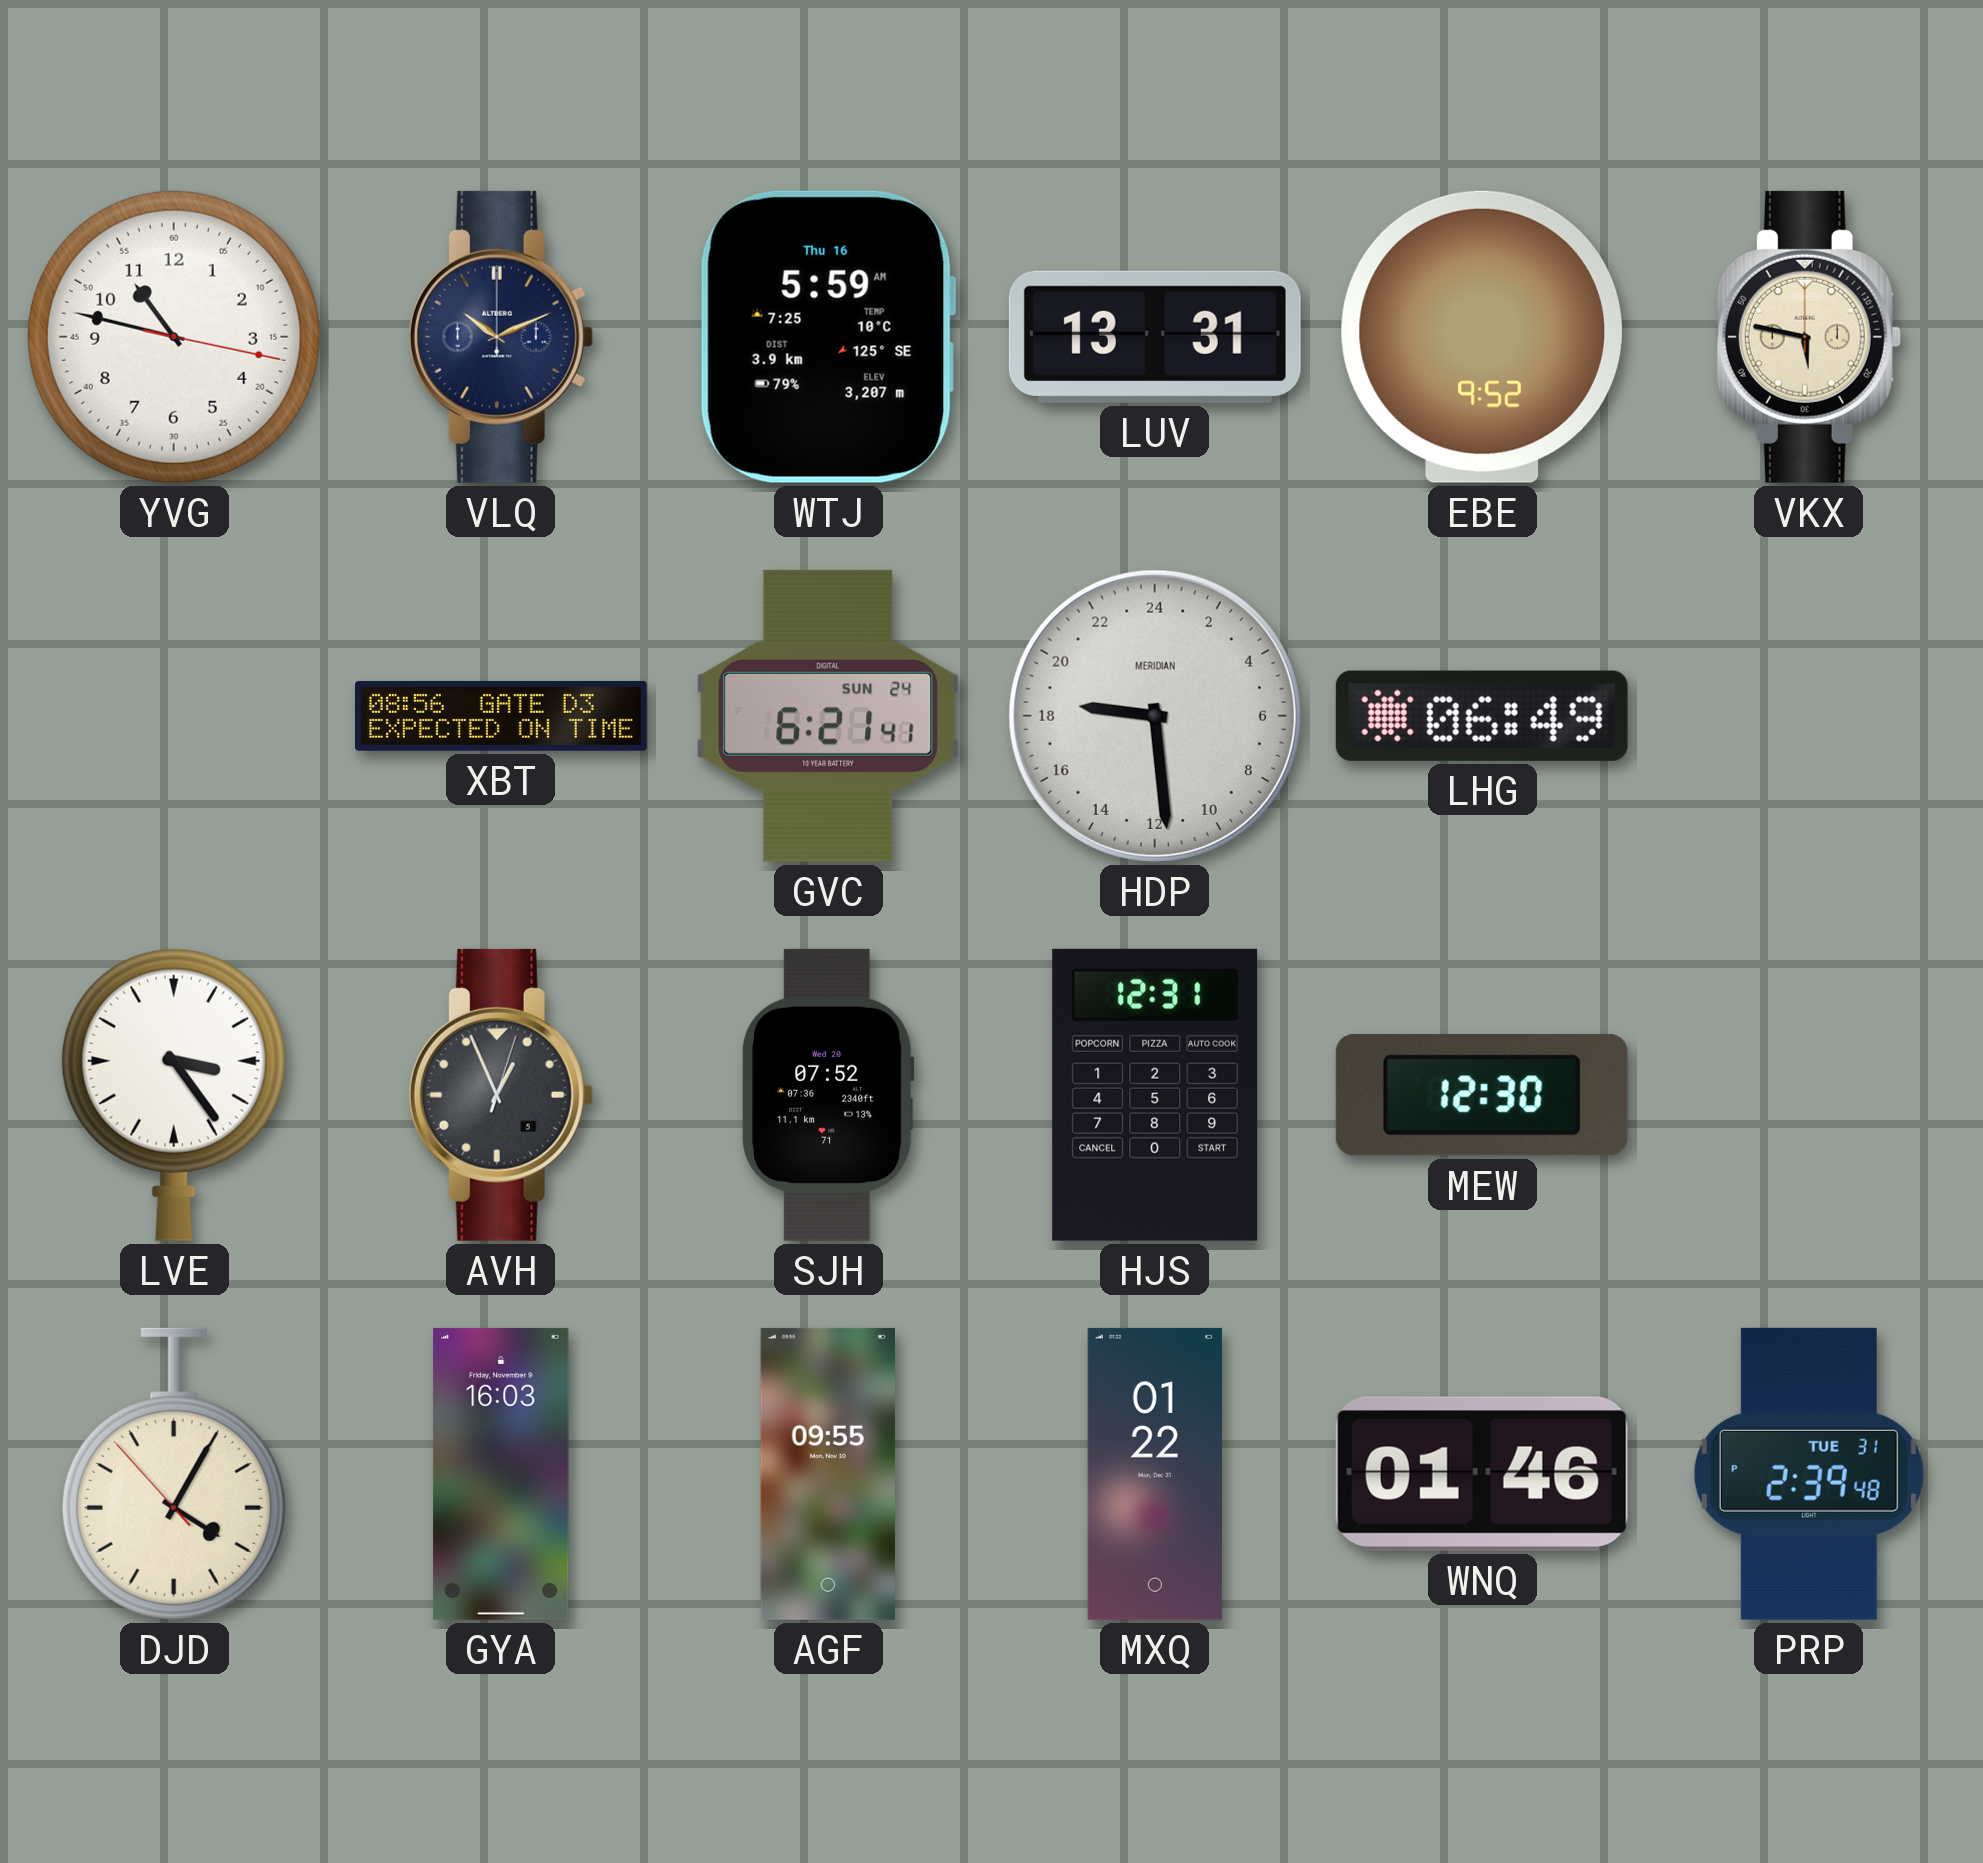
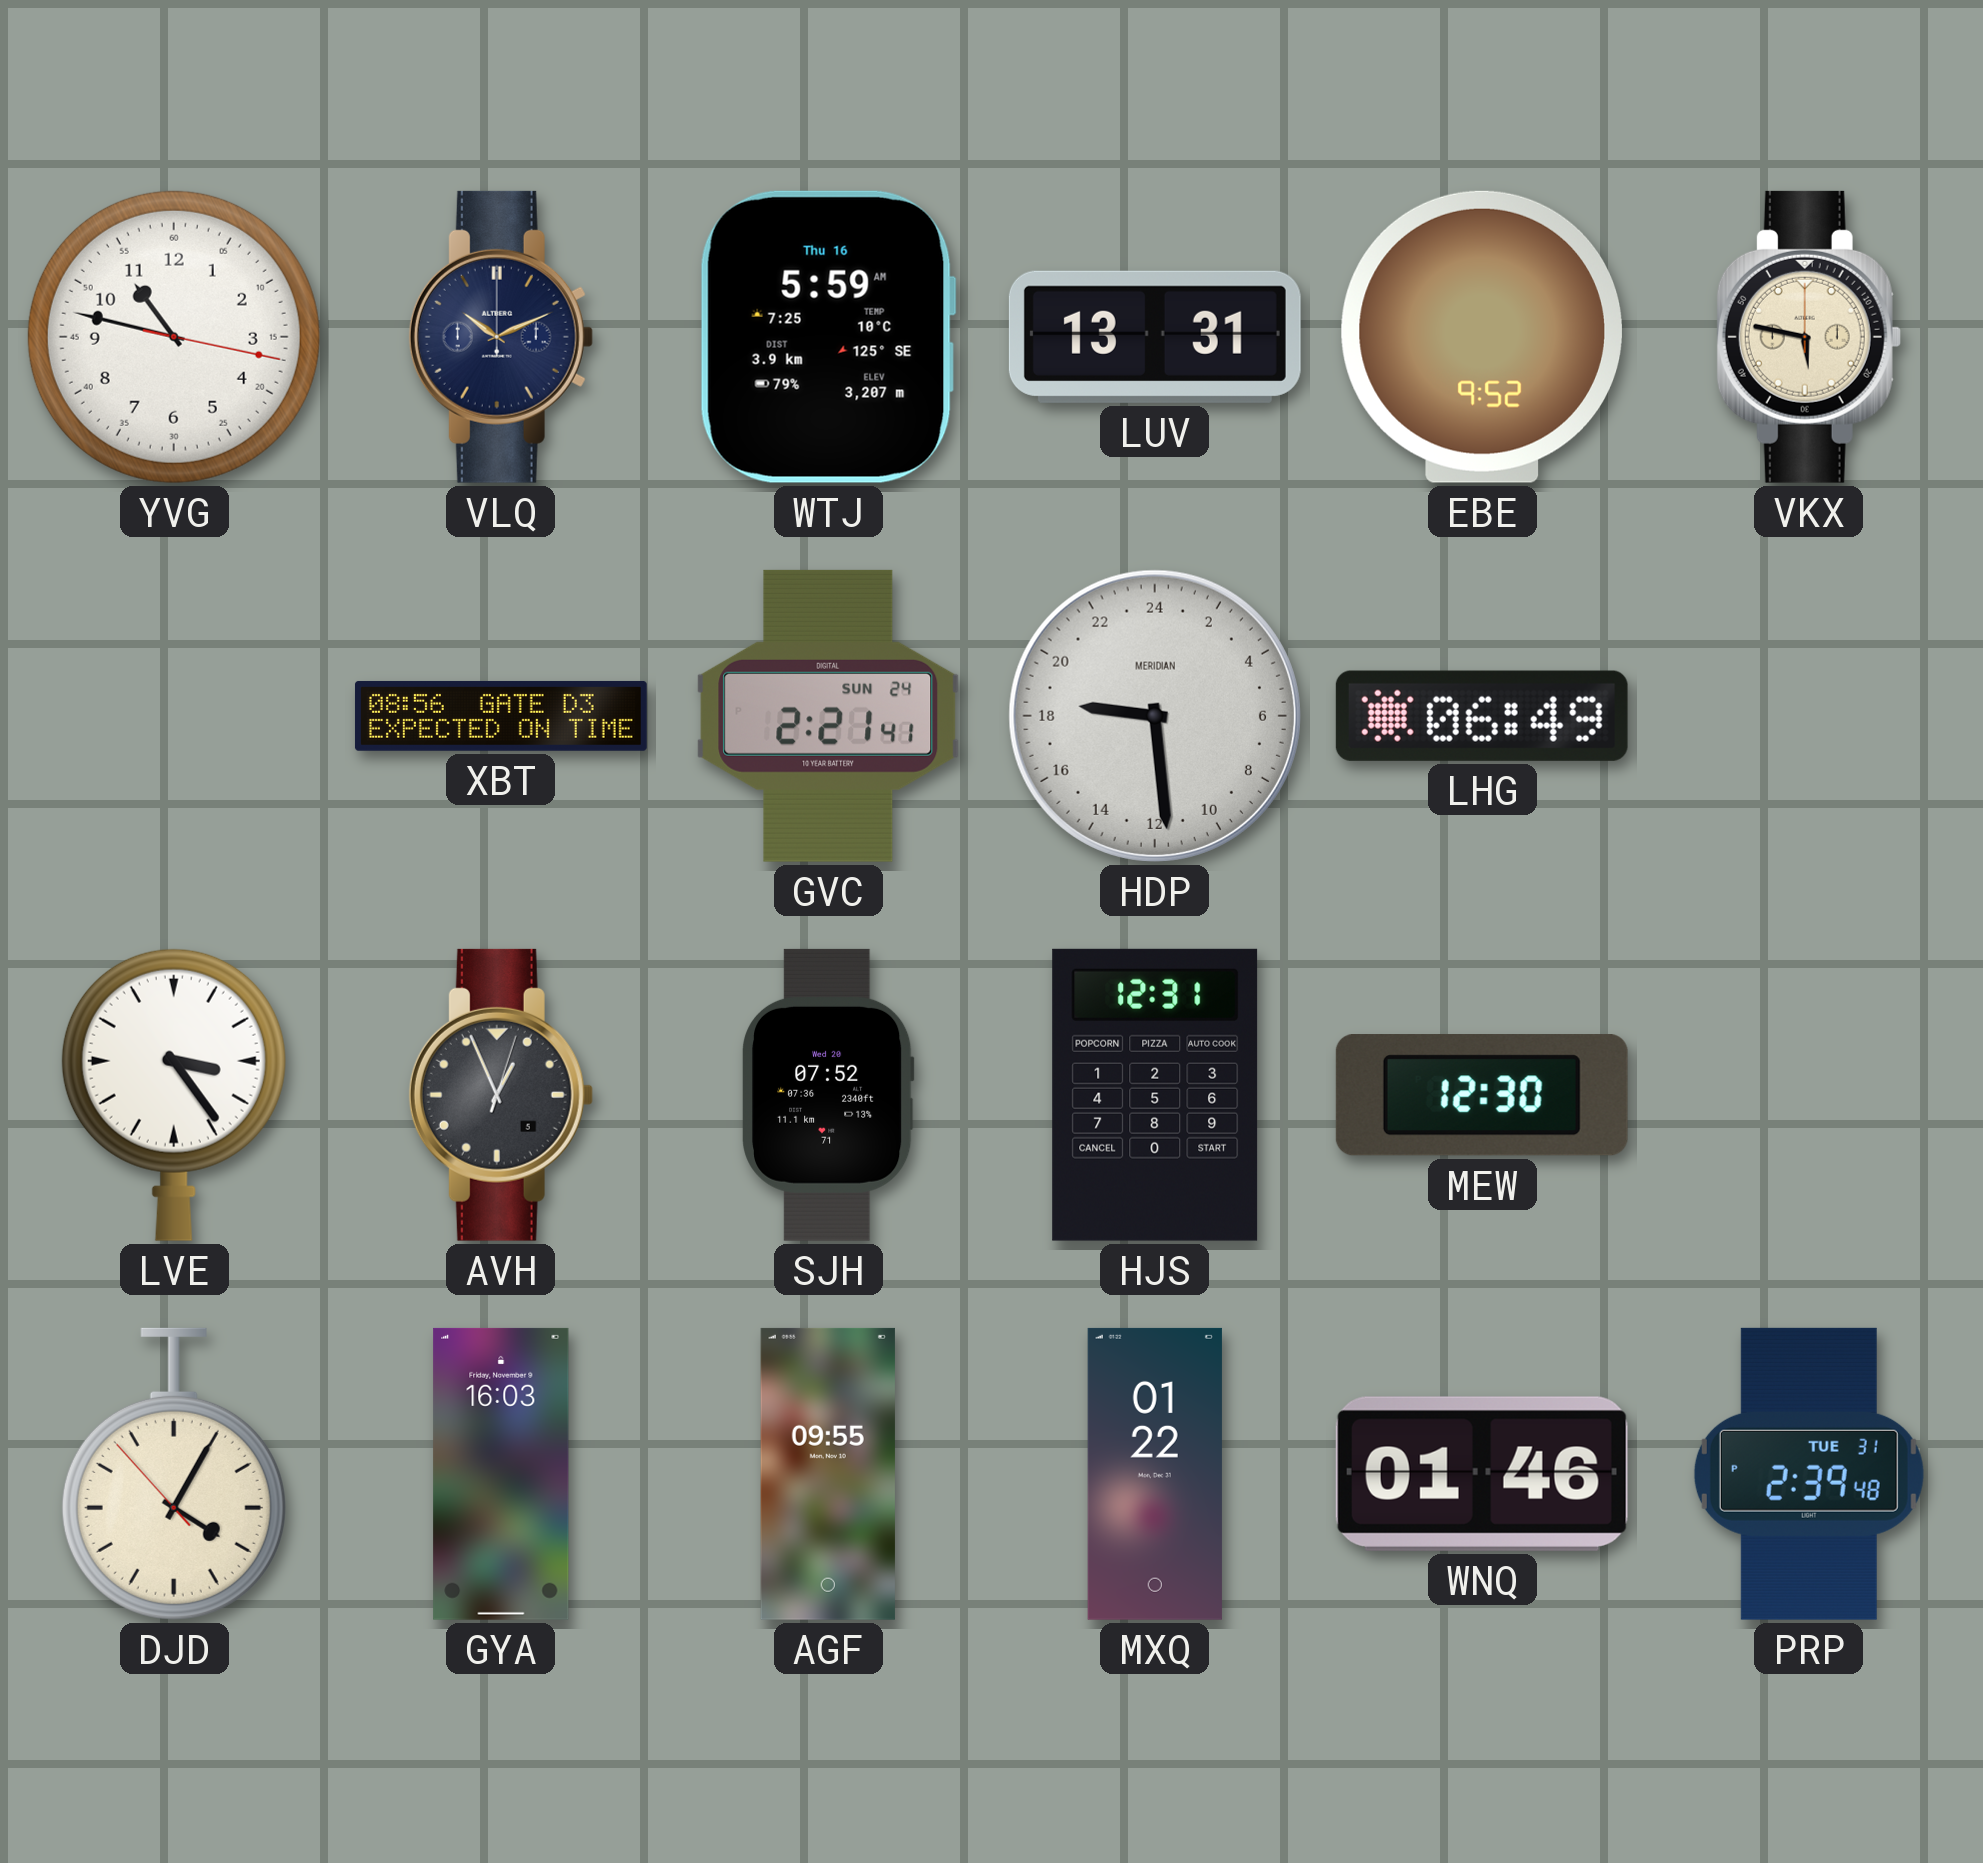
GVC: 6:21 -> 2:21
